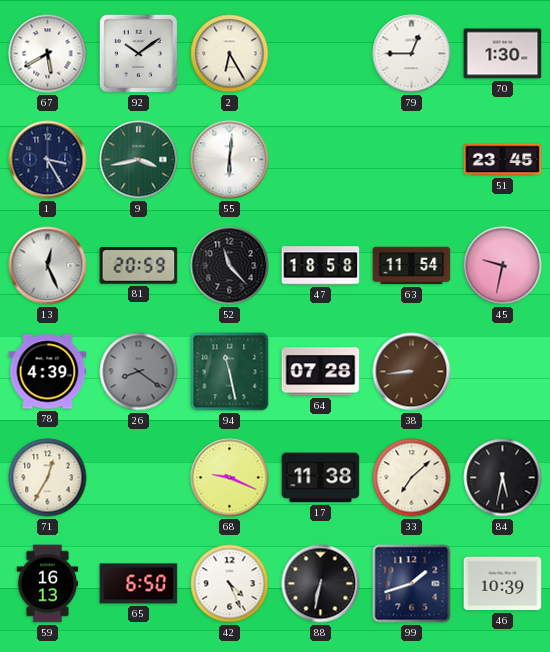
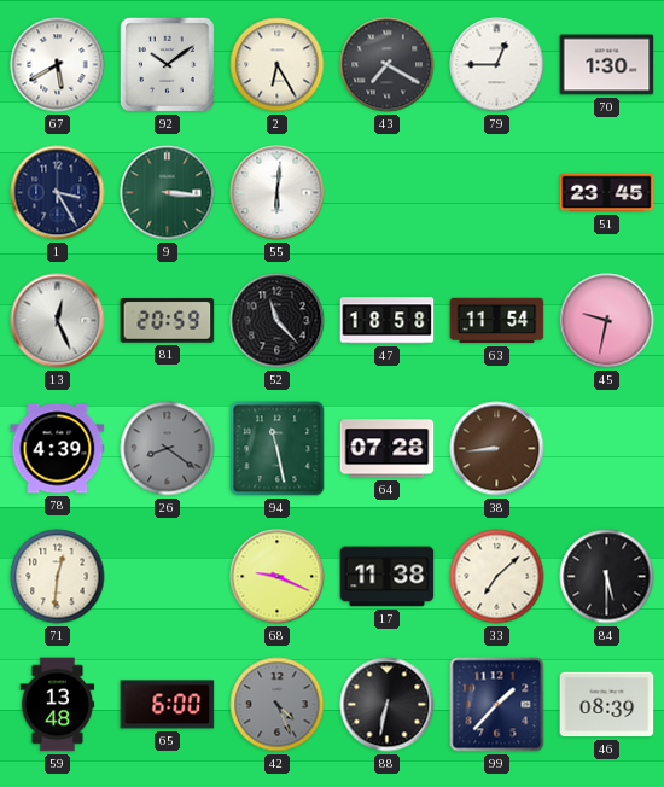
43: none -> 7:20
9: 3:43 -> 3:16
71: 12:35 -> 12:31
84: 5:32 -> 5:30
59: 16:13 -> 13:48
65: 6:50 -> 6:00
42 dial: white -> grey
99: 1:42 -> 1:37
46: 10:39 -> 08:39
